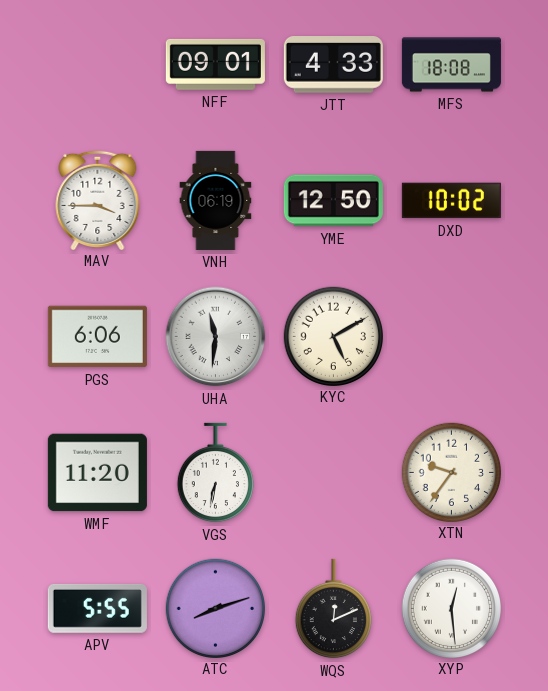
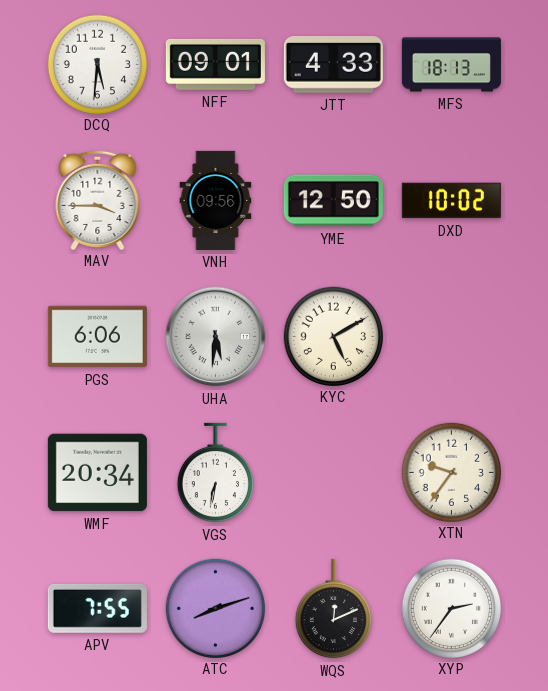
DCQ: none -> 5:31
MFS: 18:08 -> 18:13
VNH: 06:19 -> 09:56
UHA: 11:31 -> 5:31
WMF: 11:20 -> 20:34
APV: 5:55 -> 7:55
XYP: 12:29 -> 2:36
